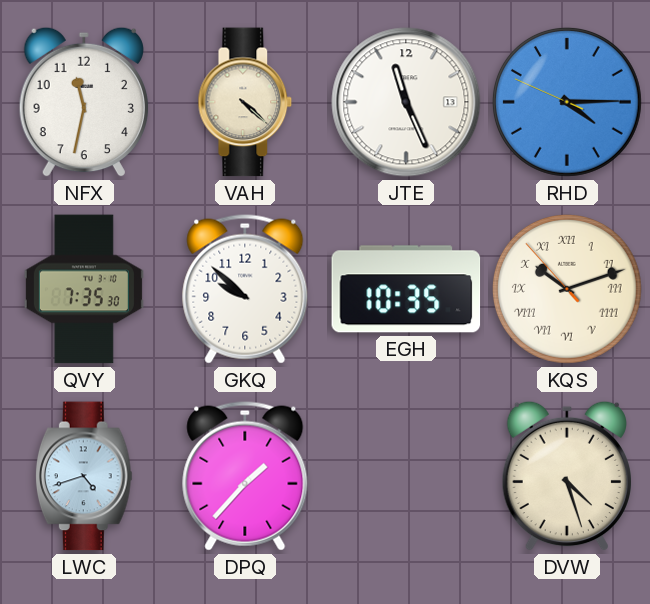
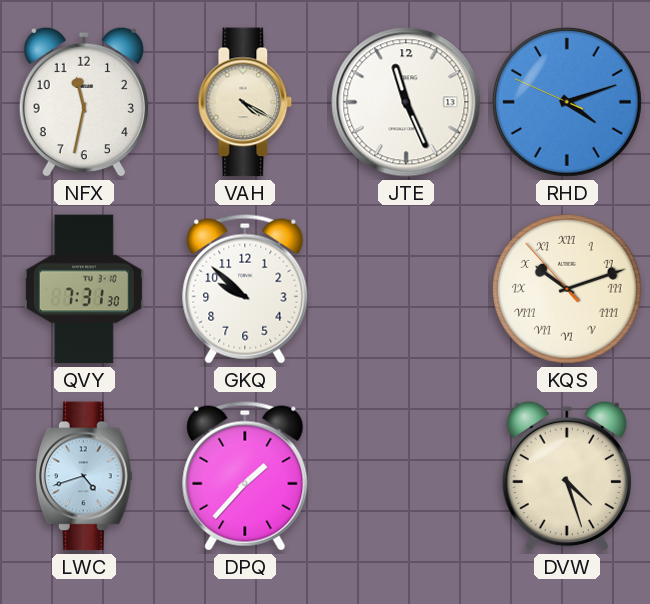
VAH: 4:22 -> 4:20
RHD: 4:14 -> 4:11
QVY: 7:35 -> 7:31
EGH: 10:35 -> none
